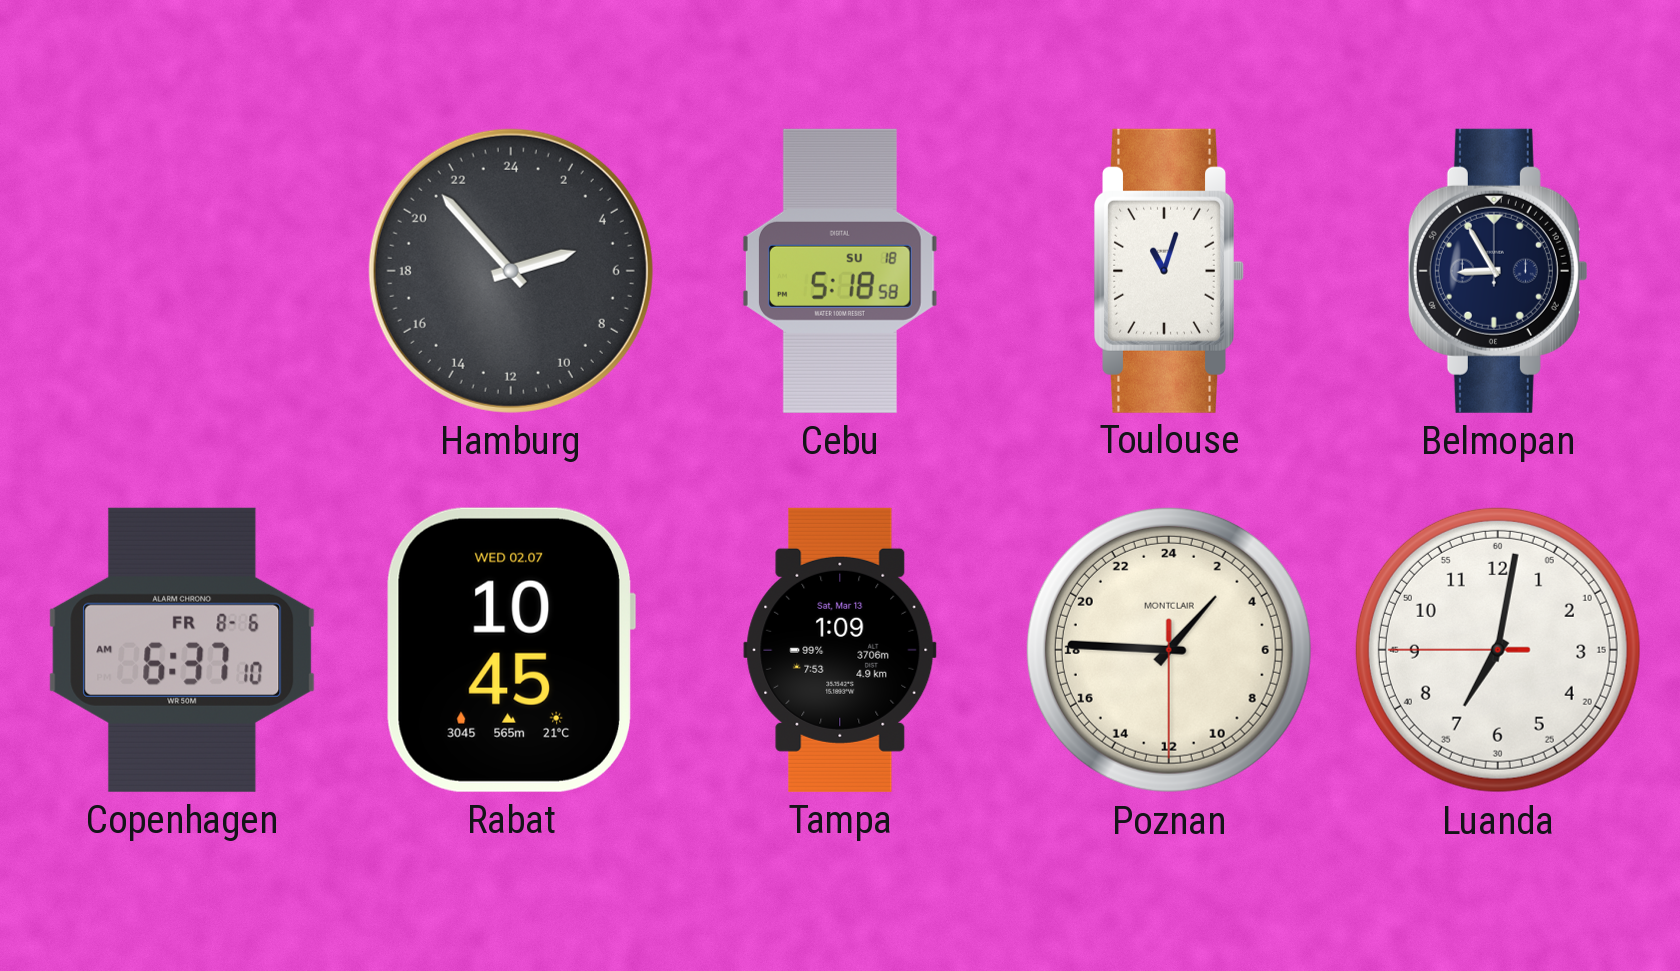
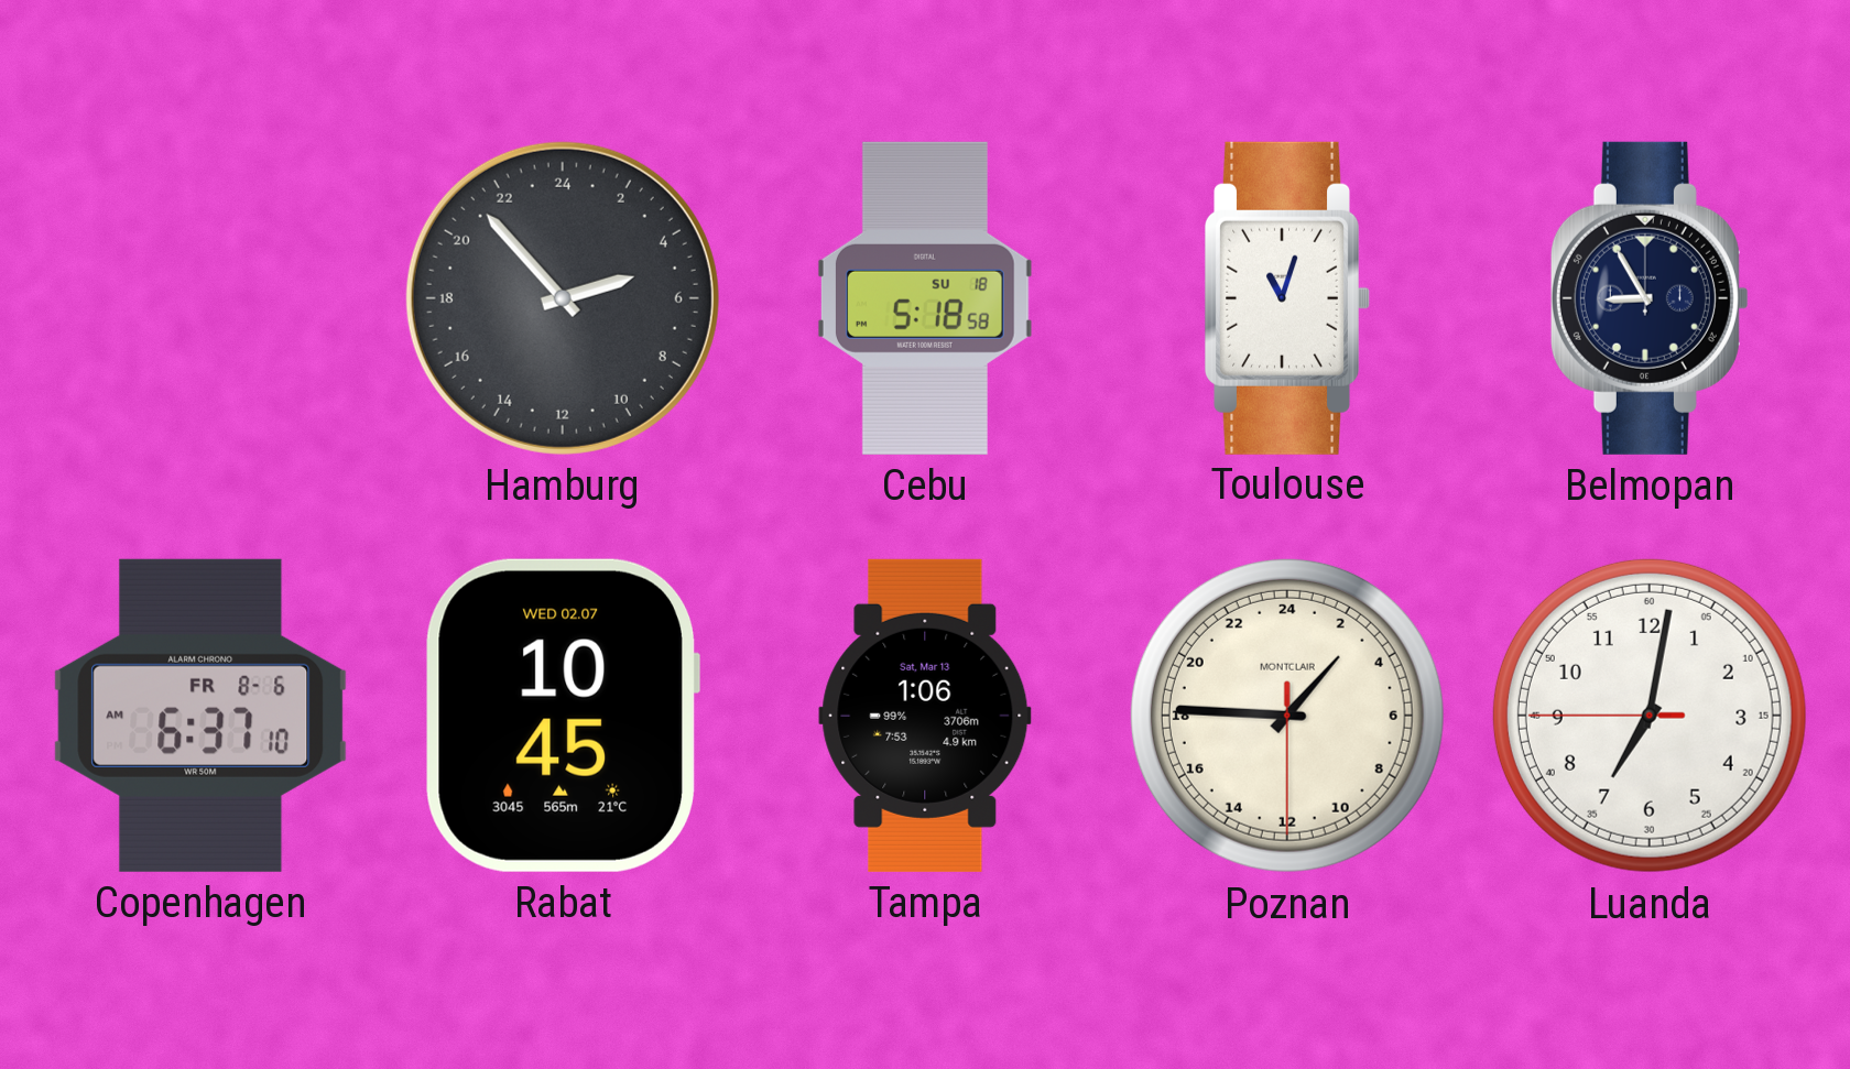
Tampa: 1:09 -> 1:06
